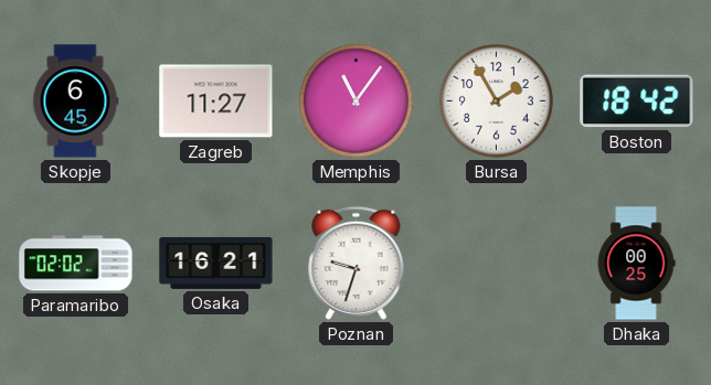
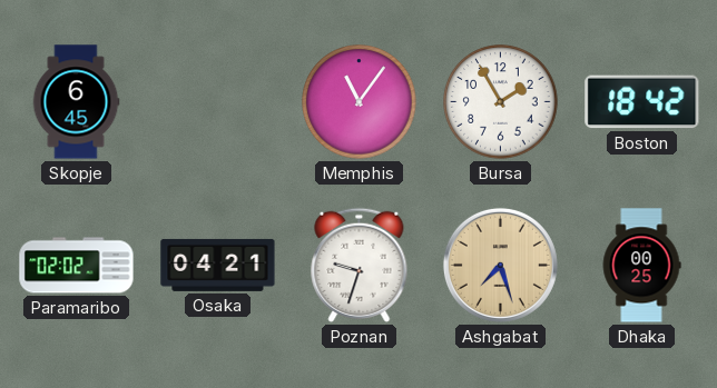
Zagreb: 11:27 -> none
Osaka: 16:21 -> 04:21
Ashgabat: none -> 7:27
